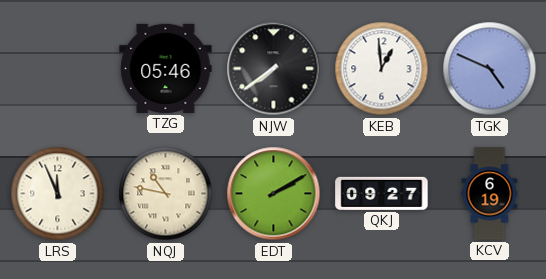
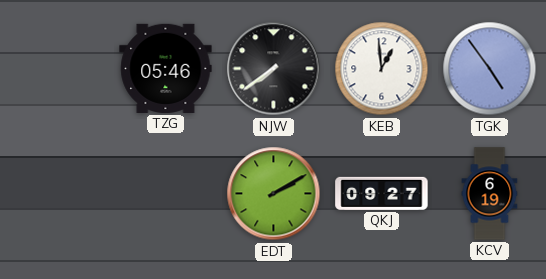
TGK: 4:49 -> 4:54
LRS: 11:56 -> none
NQJ: 10:47 -> none
